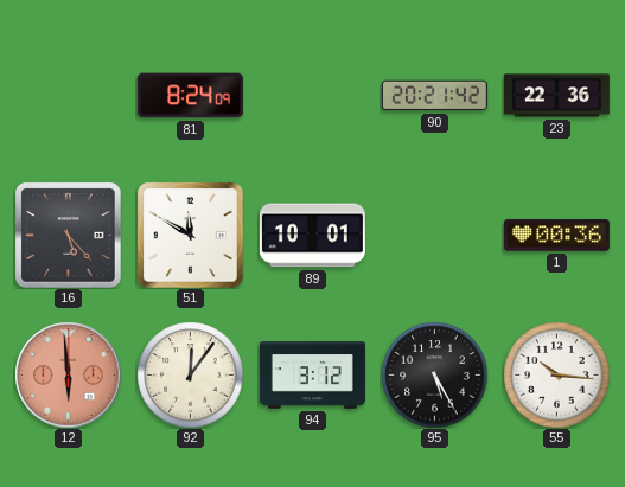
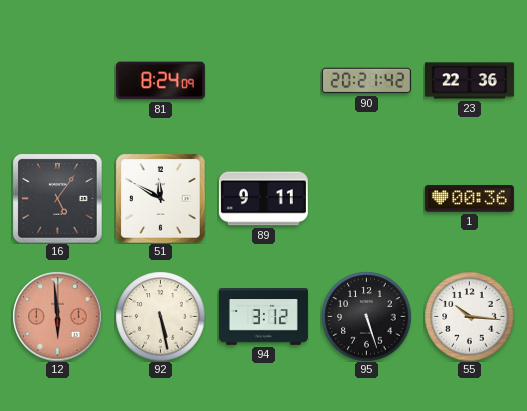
16: 5:23 -> 5:06
89: 10:01 -> 9:11
92: 12:06 -> 5:28
95: 5:25 -> 5:27
